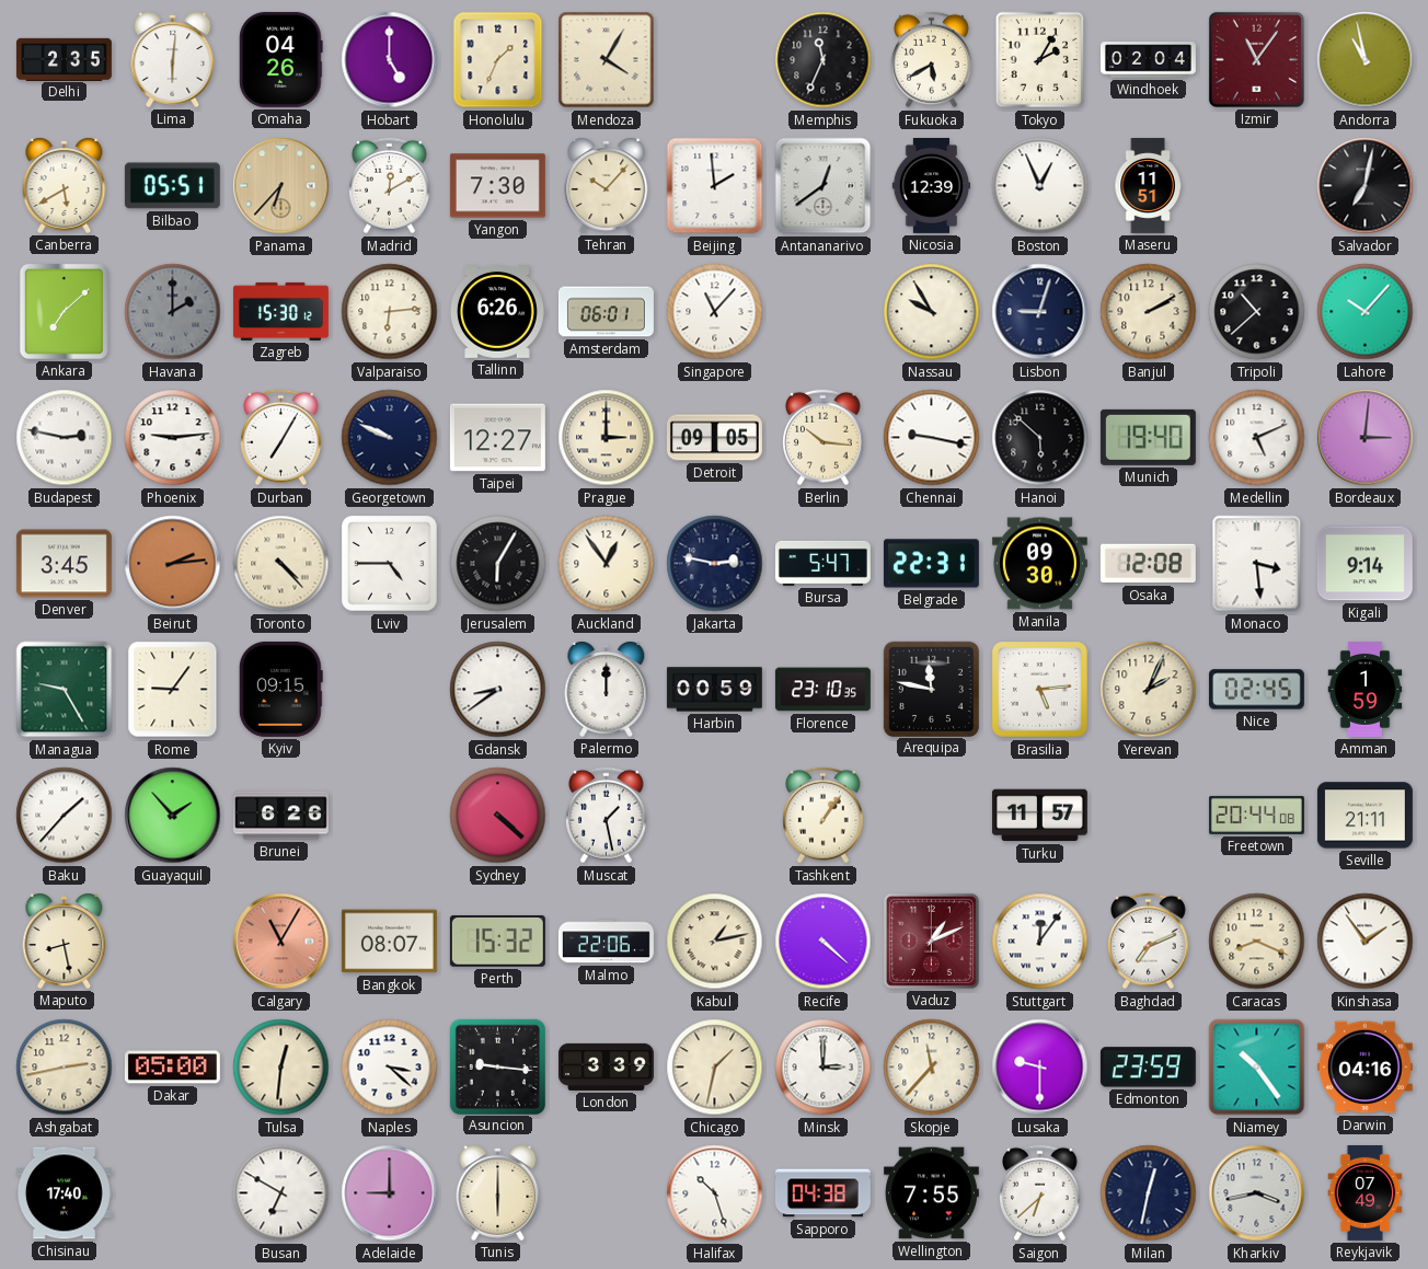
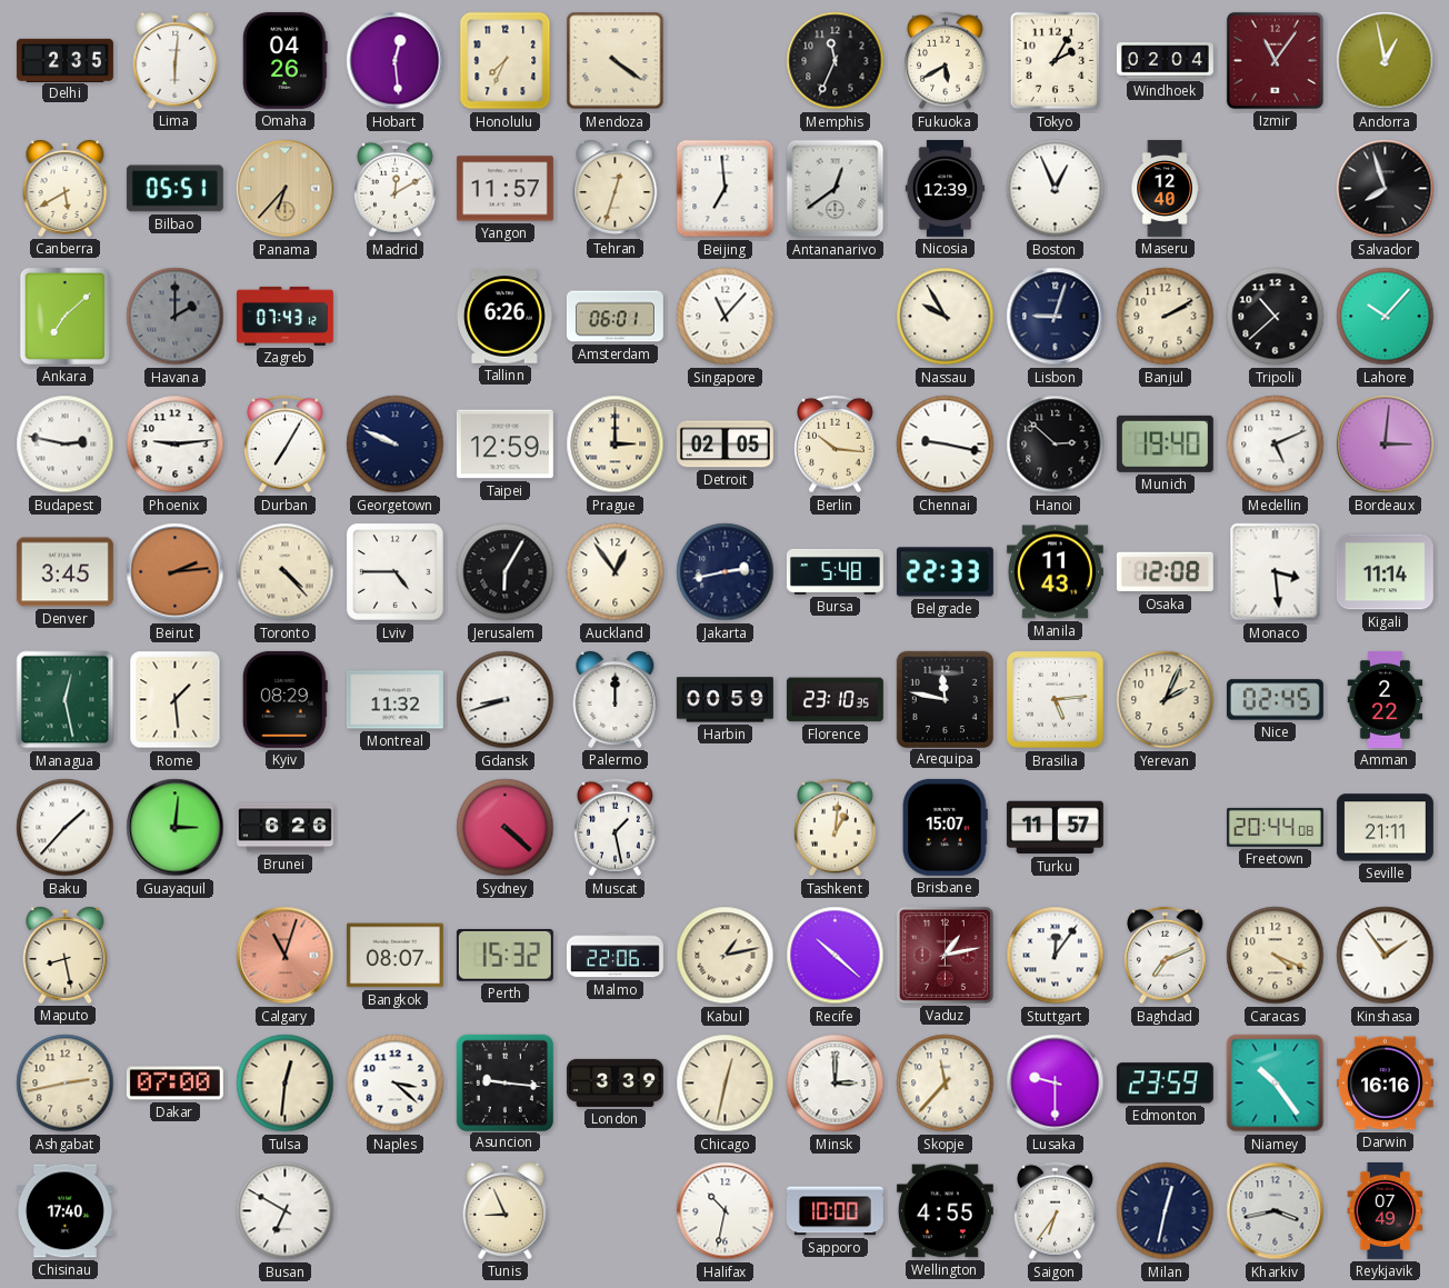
Hobart: 5:00 -> 12:29
Honolulu: 1:34 -> 7:34
Mendoza: 4:05 -> 4:21
Andorra: 10:58 -> 12:58
Yangon: 7:30 -> 11:57
Tehran: 10:07 -> 12:33
Beijing: 1:59 -> 6:59
Maseru: 11:51 -> 12:40
Salvador: 7:02 -> 7:57
Zagreb: 15:30 -> 07:43
Valparaiso: 6:14 -> none
Taipei: 12:27 -> 12:59
Detroit: 09:05 -> 02:05
Hanoi: 5:52 -> 2:52
Jakarta: 2:47 -> 2:43
Bursa: 5:47 -> 5:48
Belgrade: 22:31 -> 22:33
Manila: 09:30 -> 11:43
Kigali: 9:14 -> 11:14
Managua: 9:25 -> 12:28
Rome: 9:06 -> 1:29
Kyiv: 09:15 -> 08:29
Montreal: none -> 11:32
Gdansk: 8:39 -> 8:42
Amman: 1:59 -> 2:22
Guayaquil: 1:53 -> 3:01
Tashkent: 1:06 -> 1:01
Brisbane: none -> 15:07
Calgary: 11:05 -> 11:03
Recife: 4:22 -> 10:22
Vaduz: 1:11 -> 1:13
Caracas: 8:19 -> 4:19
Dakar: 05:00 -> 07:00
Chicago: 1:32 -> 12:32
Darwin: 04:16 -> 16:16
Adelaide: 9:00 -> none
Tunis: 6:00 -> 8:56
Halifax: 10:27 -> 10:32
Sapporo: 04:38 -> 10:00
Wellington: 7:55 -> 4:55
Saigon: 6:38 -> 6:36
